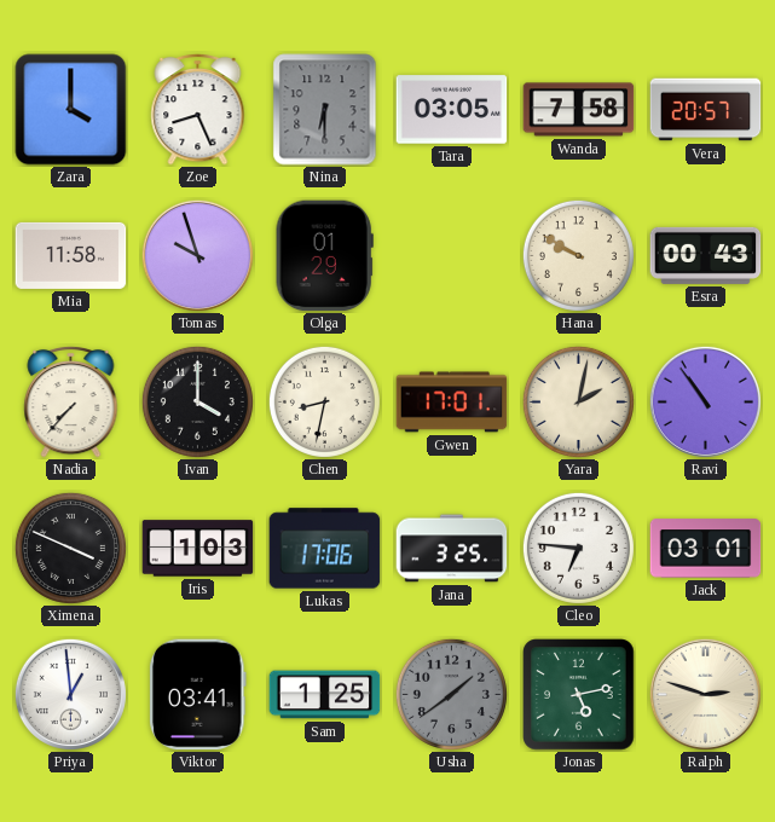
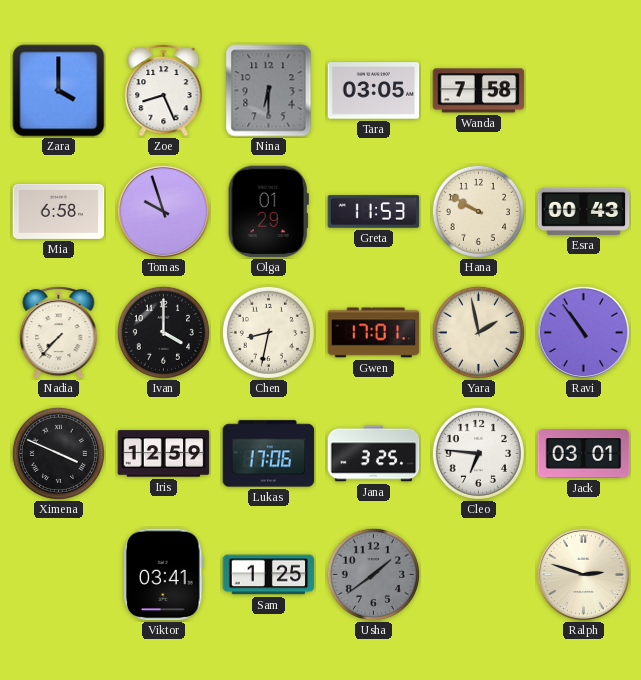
Vera: 20:57 -> none
Mia: 11:58 -> 6:58
Greta: none -> 11:53
Yara: 2:02 -> 1:58
Iris: 1:03 -> 12:59
Priya: 12:59 -> none
Jonas: 5:13 -> none
